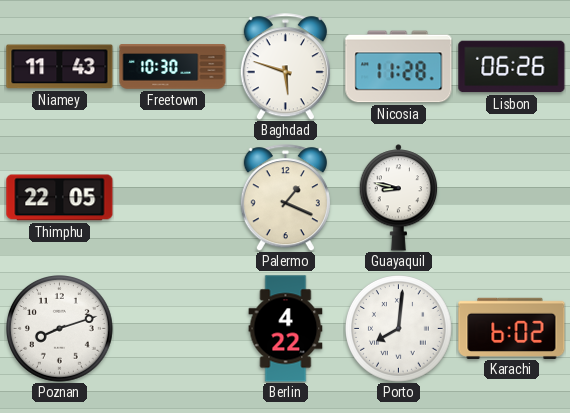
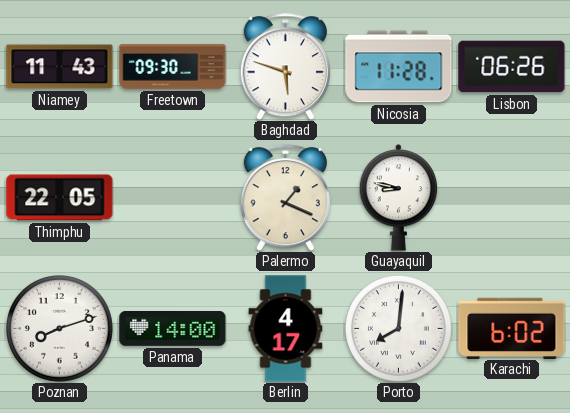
Freetown: 10:30 -> 09:30
Panama: none -> 14:00
Berlin: 4:22 -> 4:17
